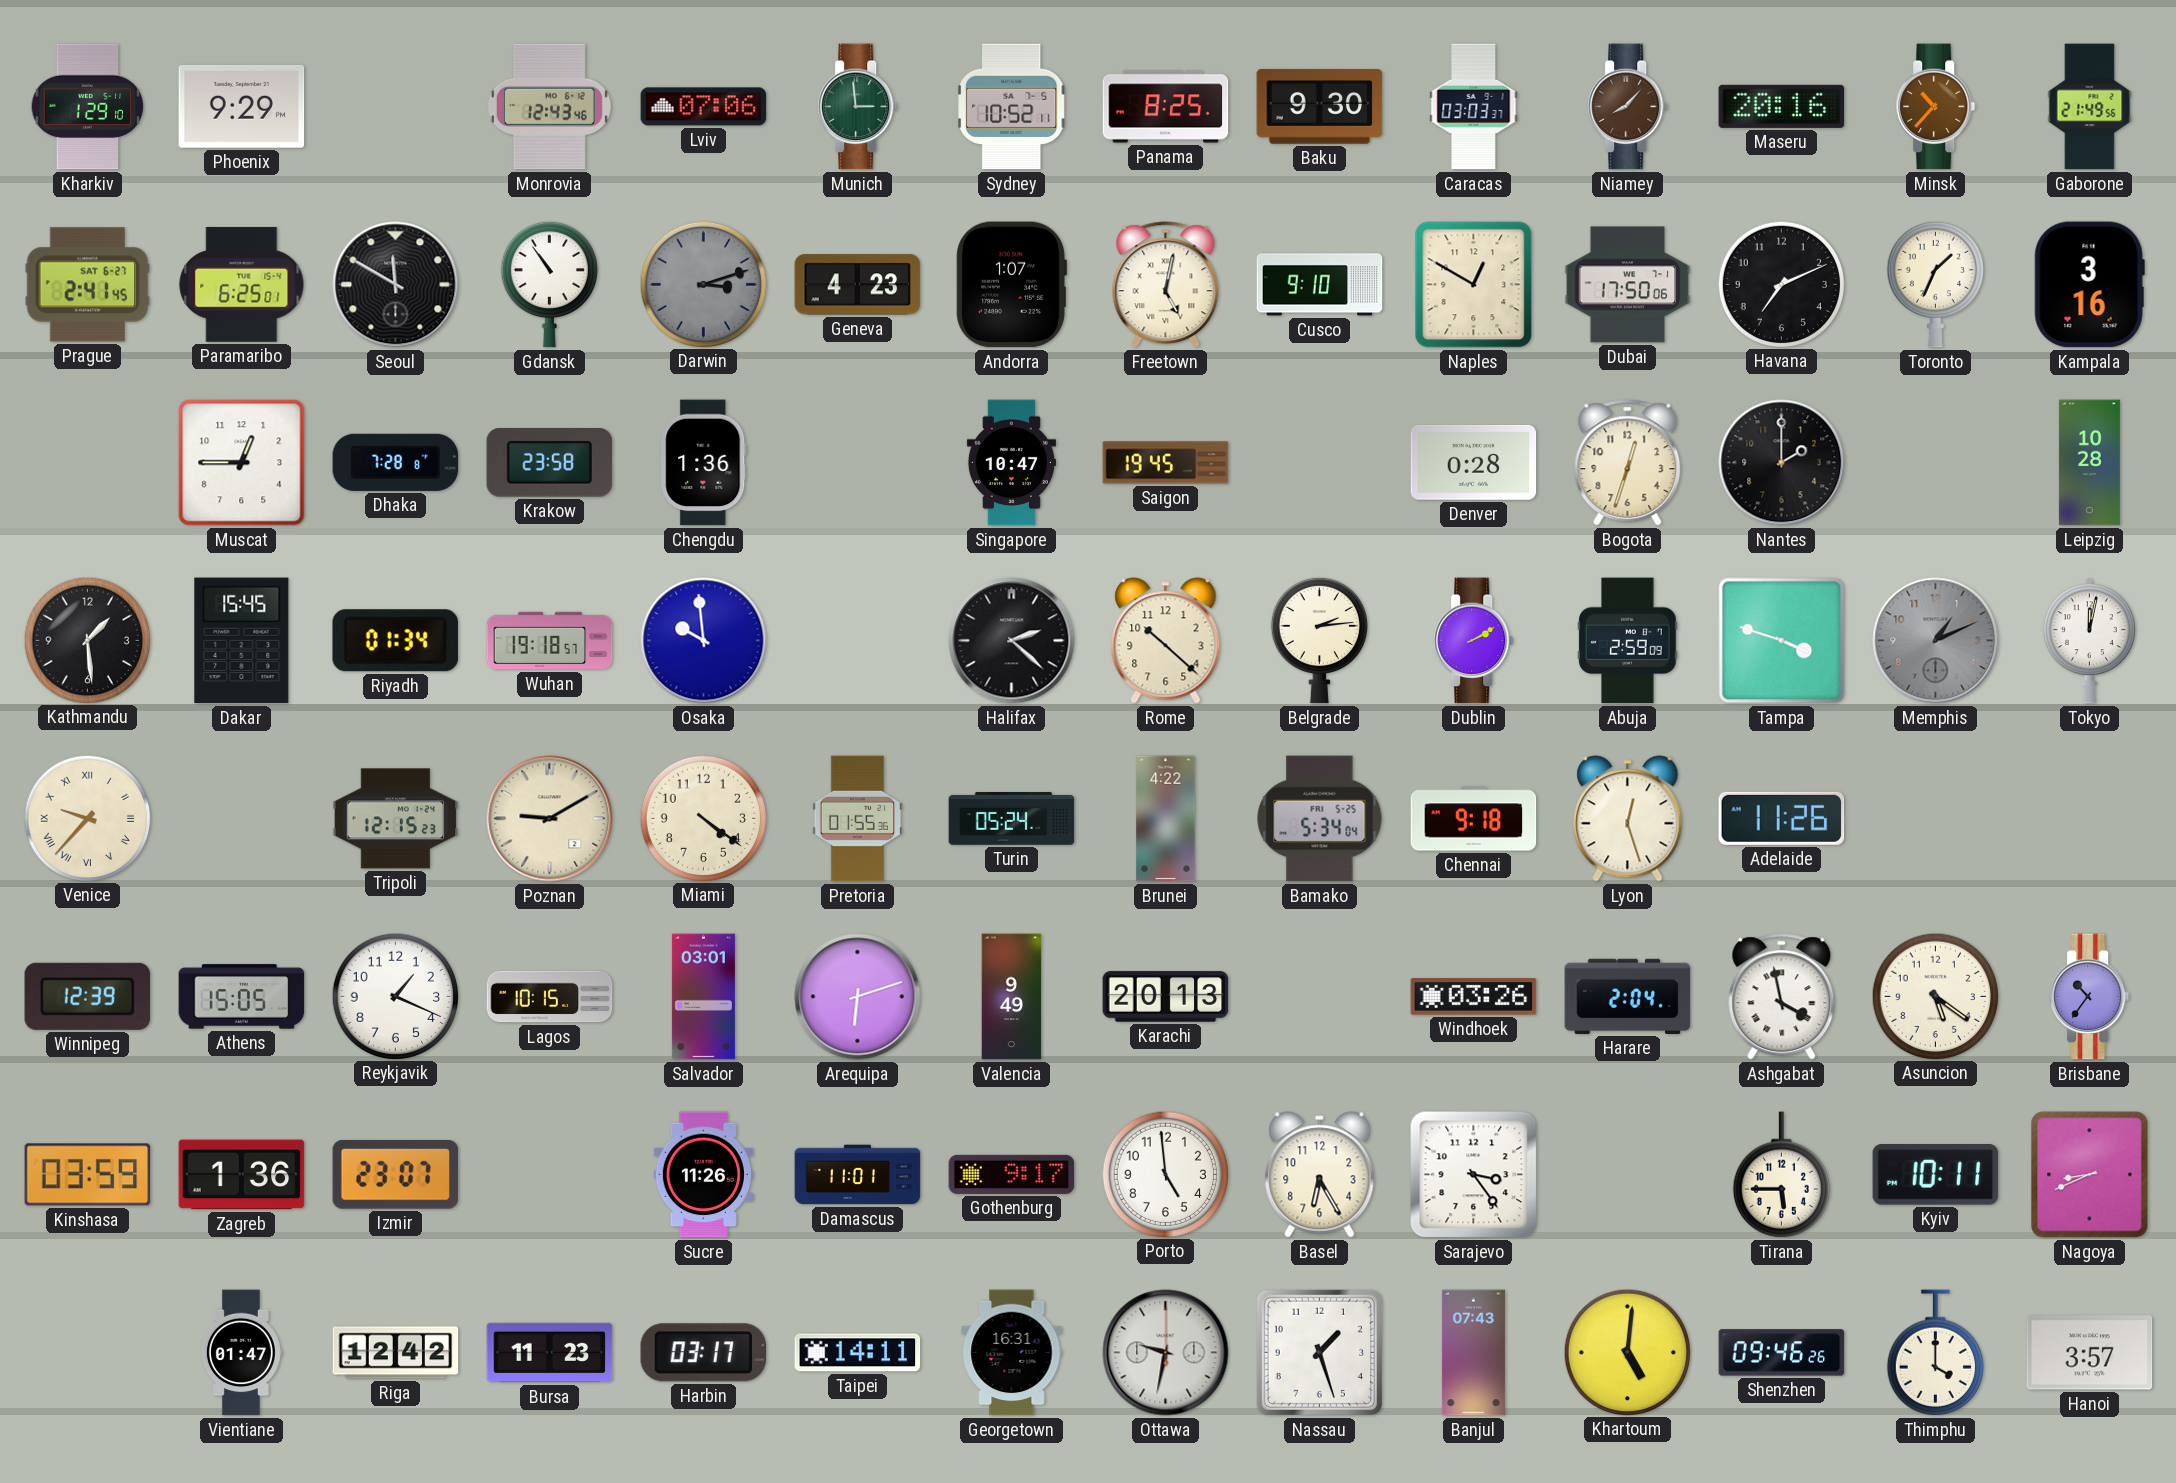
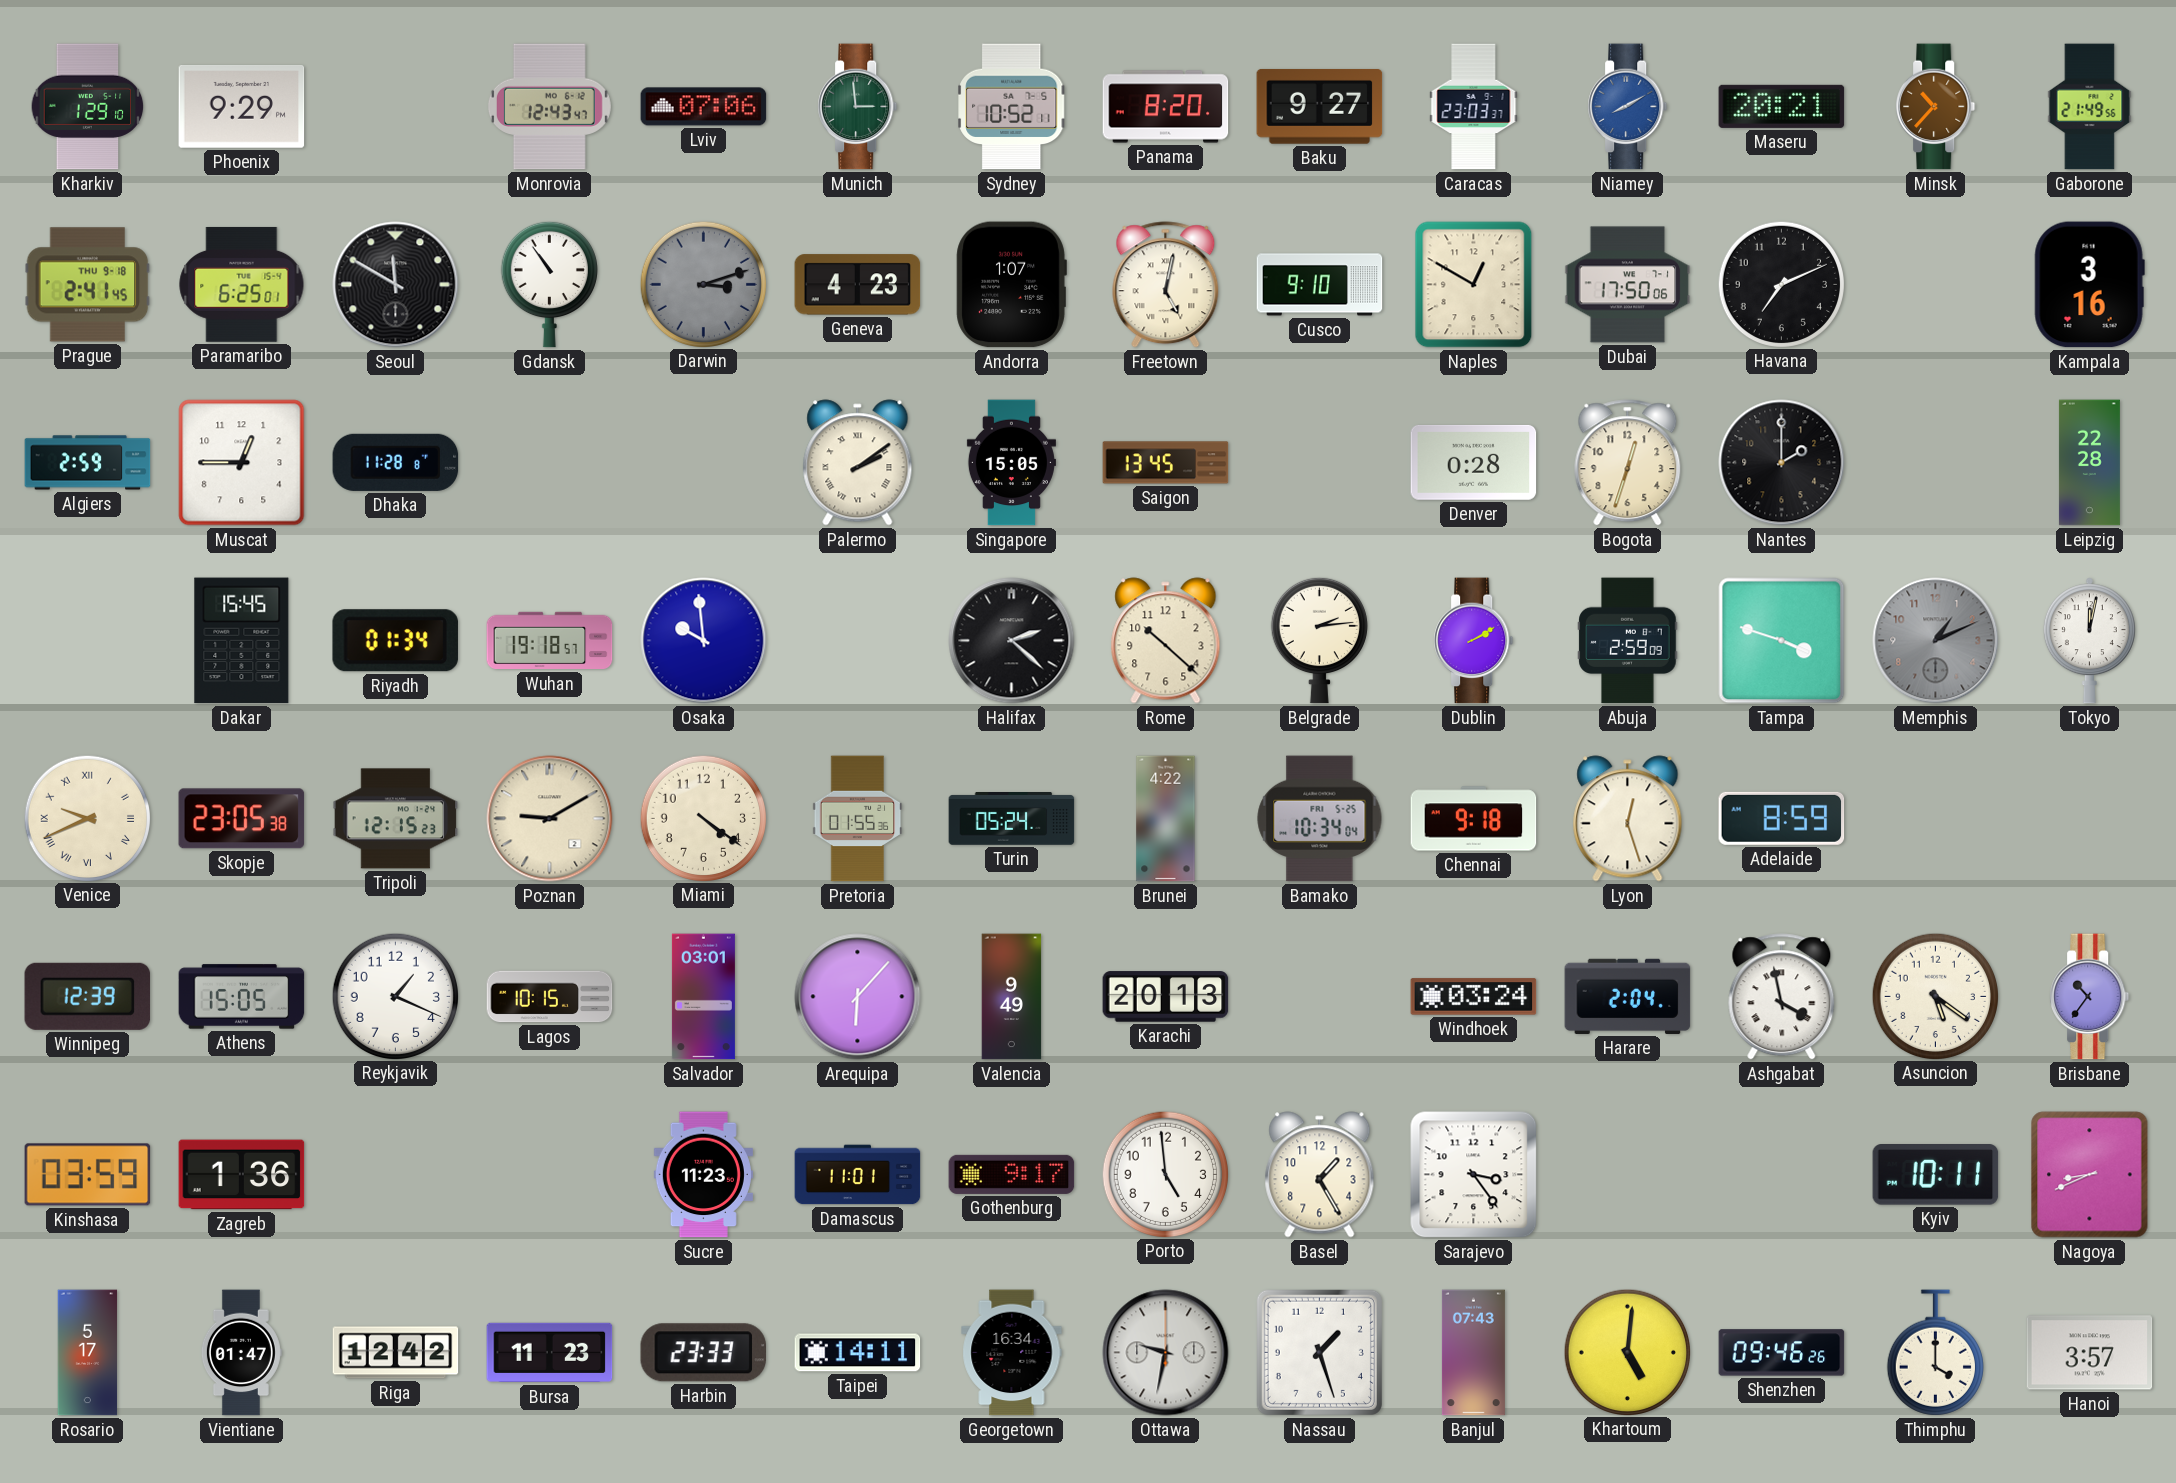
Monrovia: 12:43:46 -> 12:43:47
Panama: 8:25 -> 8:20
Baku: 9:30 -> 9:27
Caracas: 03:03 -> 23:03
Niamey: 8:07 -> 8:10
Niamey dial: brown -> blue
Maseru: 20:16 -> 20:21
Prague date: SAT 6-27 -> THU 9-18
Toronto: 1:34 -> none
Algiers: none -> 2:59
Dhaka: 7:28 -> 11:28
Krakow: 23:58 -> none
Chengdu: 1:36 -> none
Palermo: none -> 2:09
Singapore: 10:47 -> 15:05
Saigon: 19:45 -> 13:45
Leipzig: 10:28 -> 22:28
Kathmandu: 1:29 -> none
Venice: 9:37 -> 9:41
Skopje: none -> 23:05
Bamako: 5:34 -> 10:34
Adelaide: 11:26 -> 8:59
Arequipa: 6:12 -> 6:07
Windhoek: 03:26 -> 03:24
Izmir: 23:07 -> none
Sucre: 11:26 -> 11:23
Basel: 6:25 -> 1:25
Tirana: 5:45 -> none
Rosario: none -> 5:17
Harbin: 03:17 -> 23:33
Georgetown: 16:31 -> 16:34
